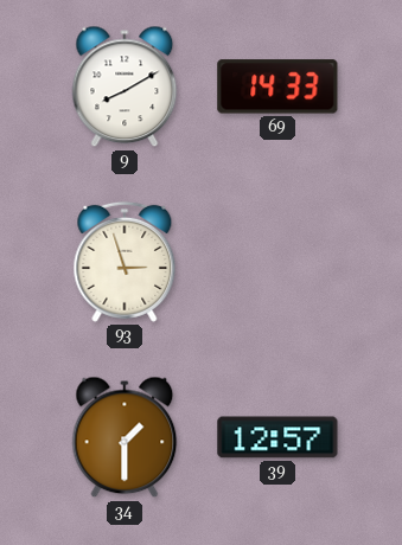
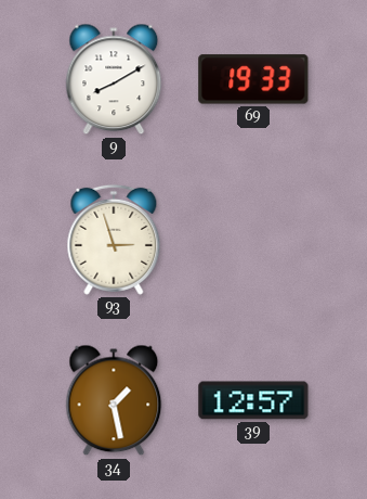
69: 14:33 -> 19:33
34: 1:30 -> 1:28
